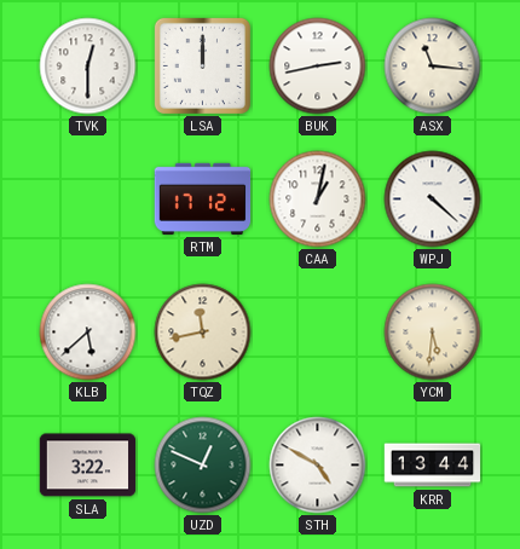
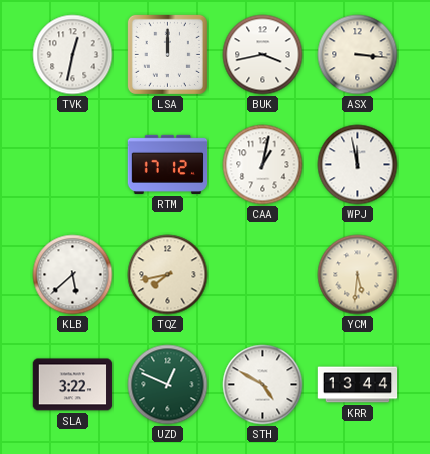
TVK: 12:30 -> 12:32
BUK: 2:43 -> 3:43
ASX: 11:16 -> 3:16
WPJ: 4:22 -> 11:58
TQZ: 11:43 -> 7:43
